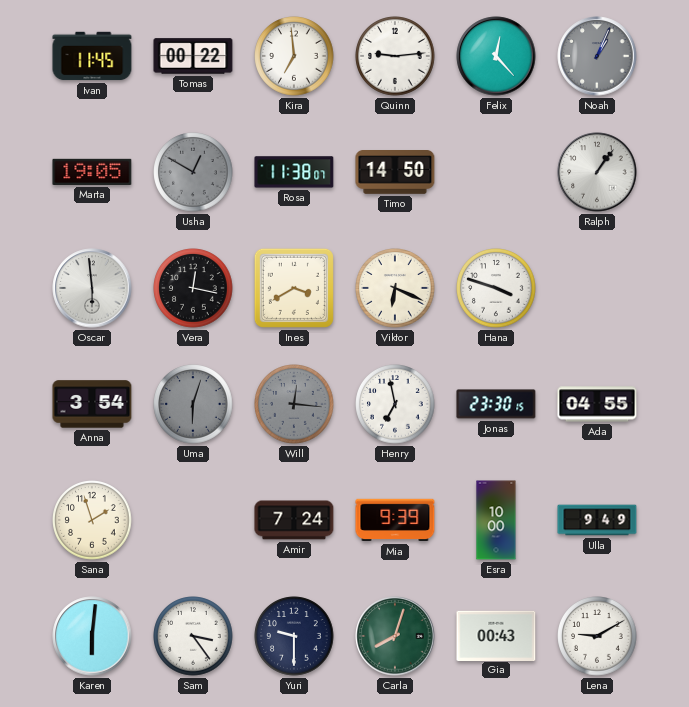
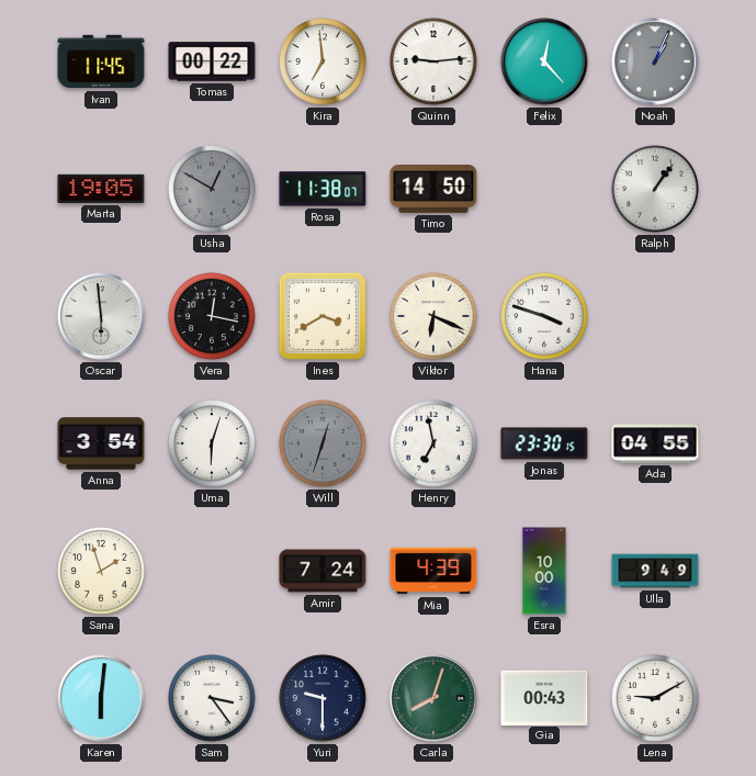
Uma dial: grey -> white
Will: 12:16 -> 12:33
Mia: 9:39 -> 4:39
